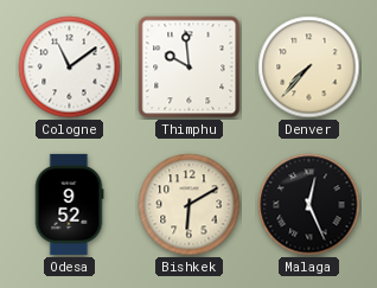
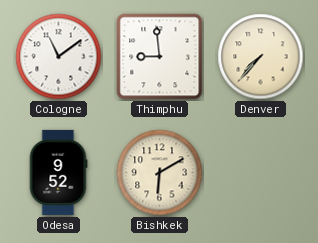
Thimphu: 9:59 -> 8:59
Malaga: 12:26 -> none
